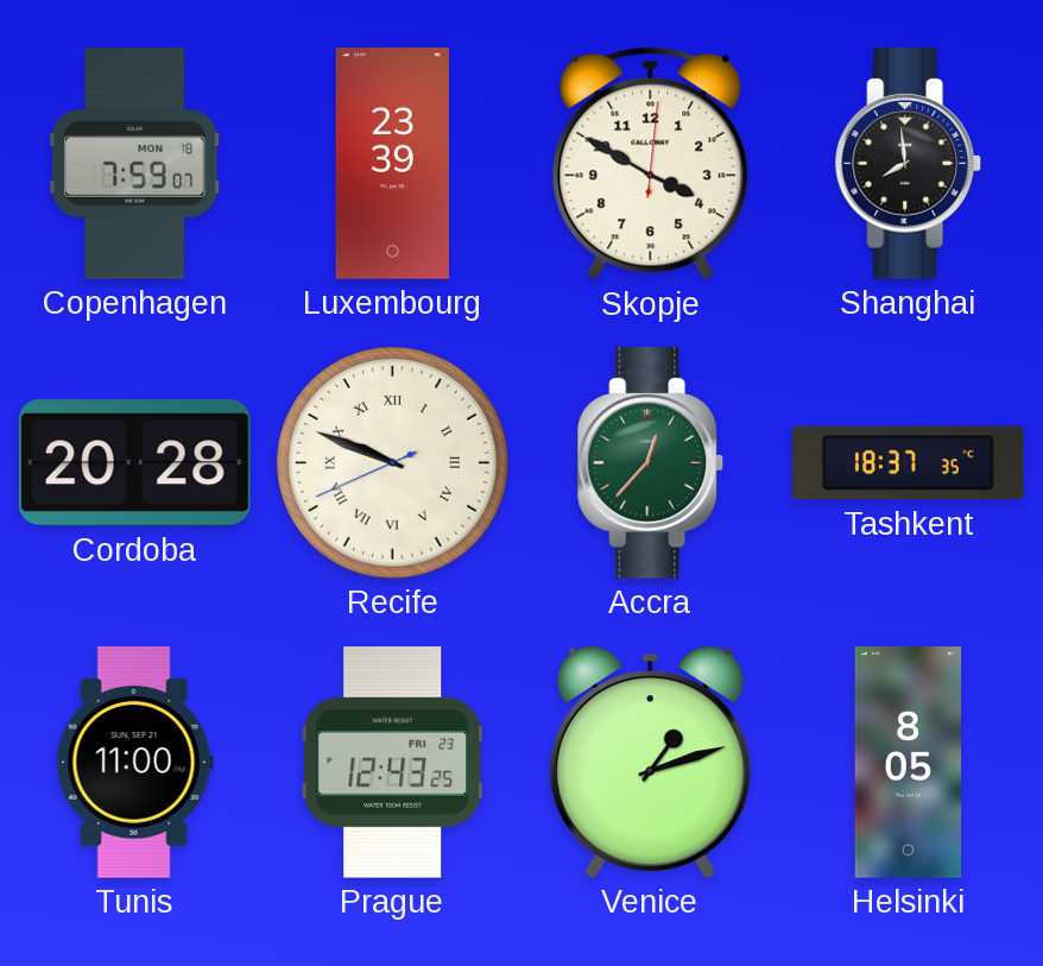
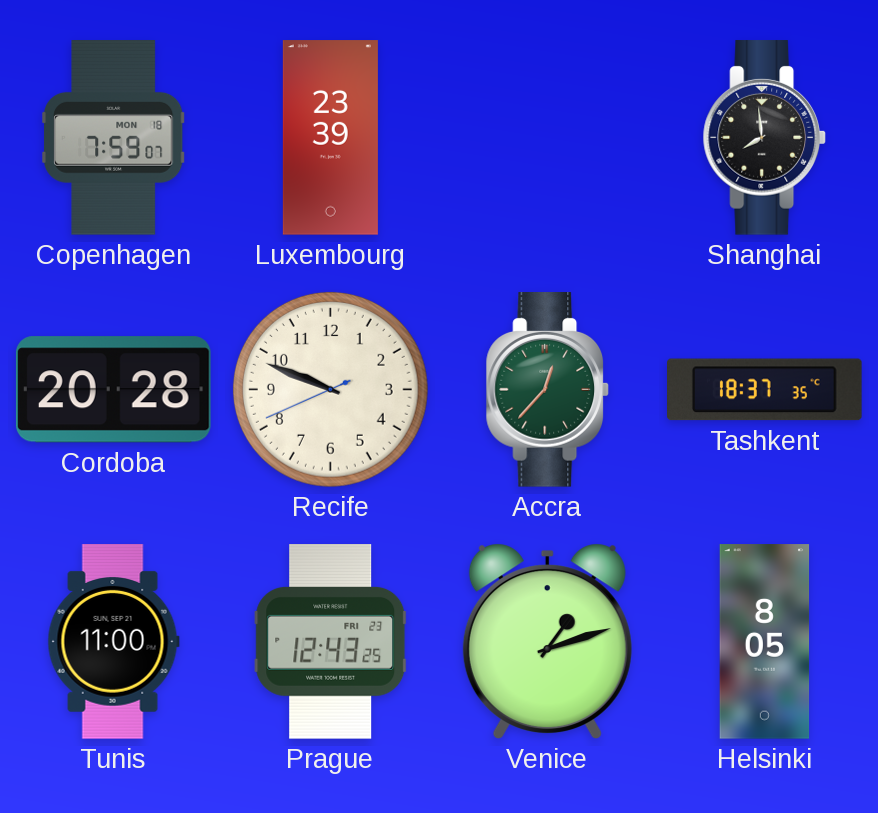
Skopje: 3:50 -> none
Recife numerals: Roman -> Arabic
